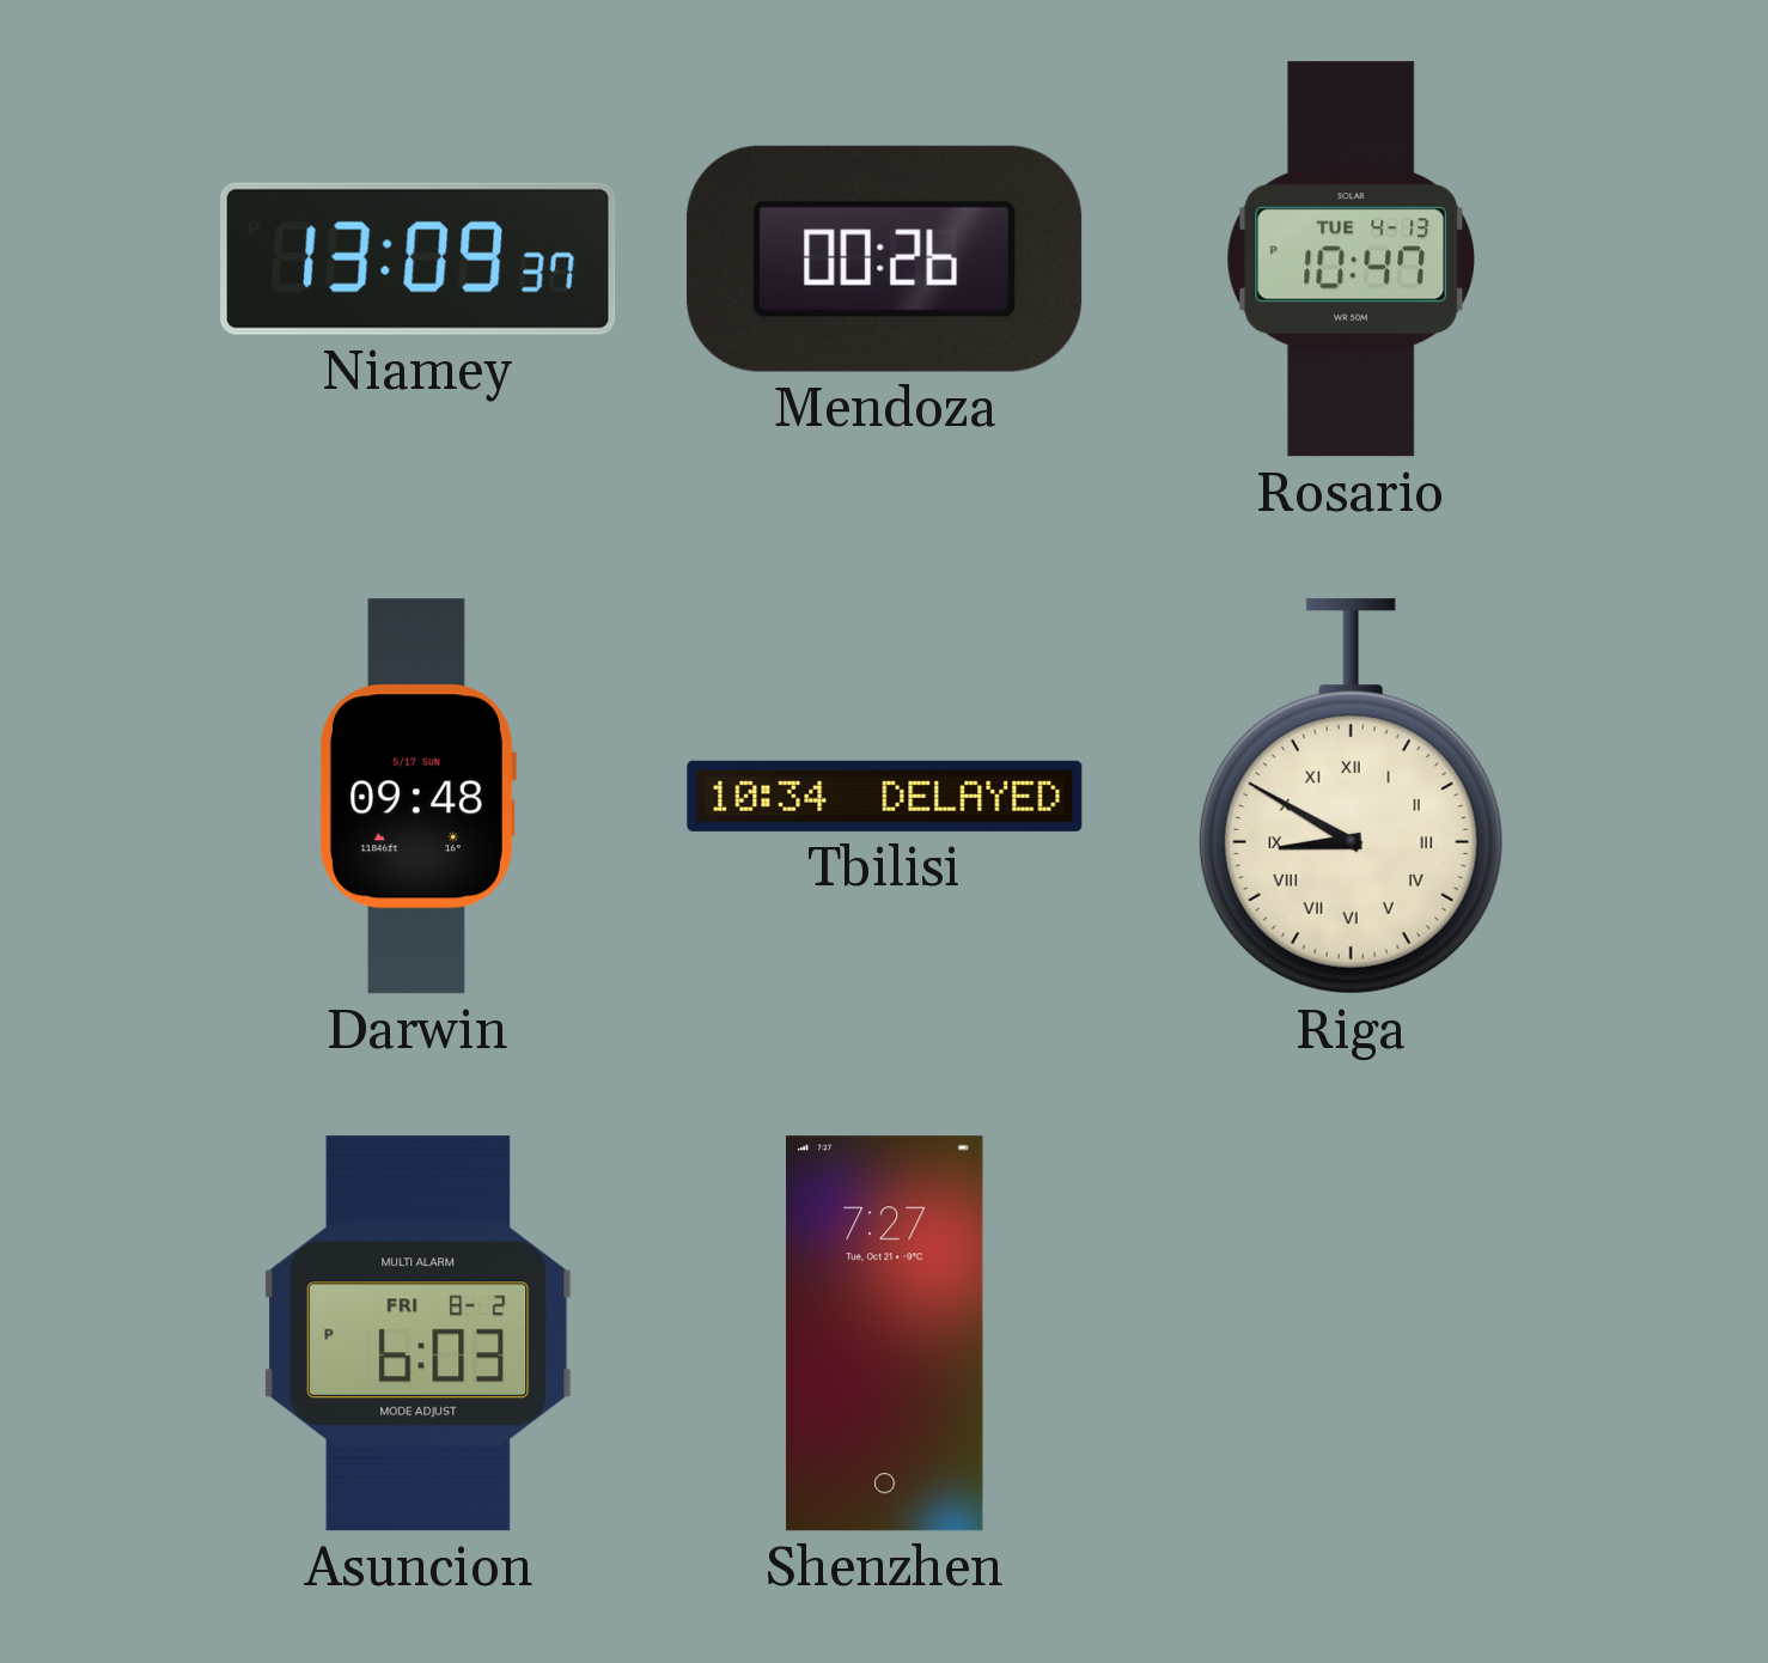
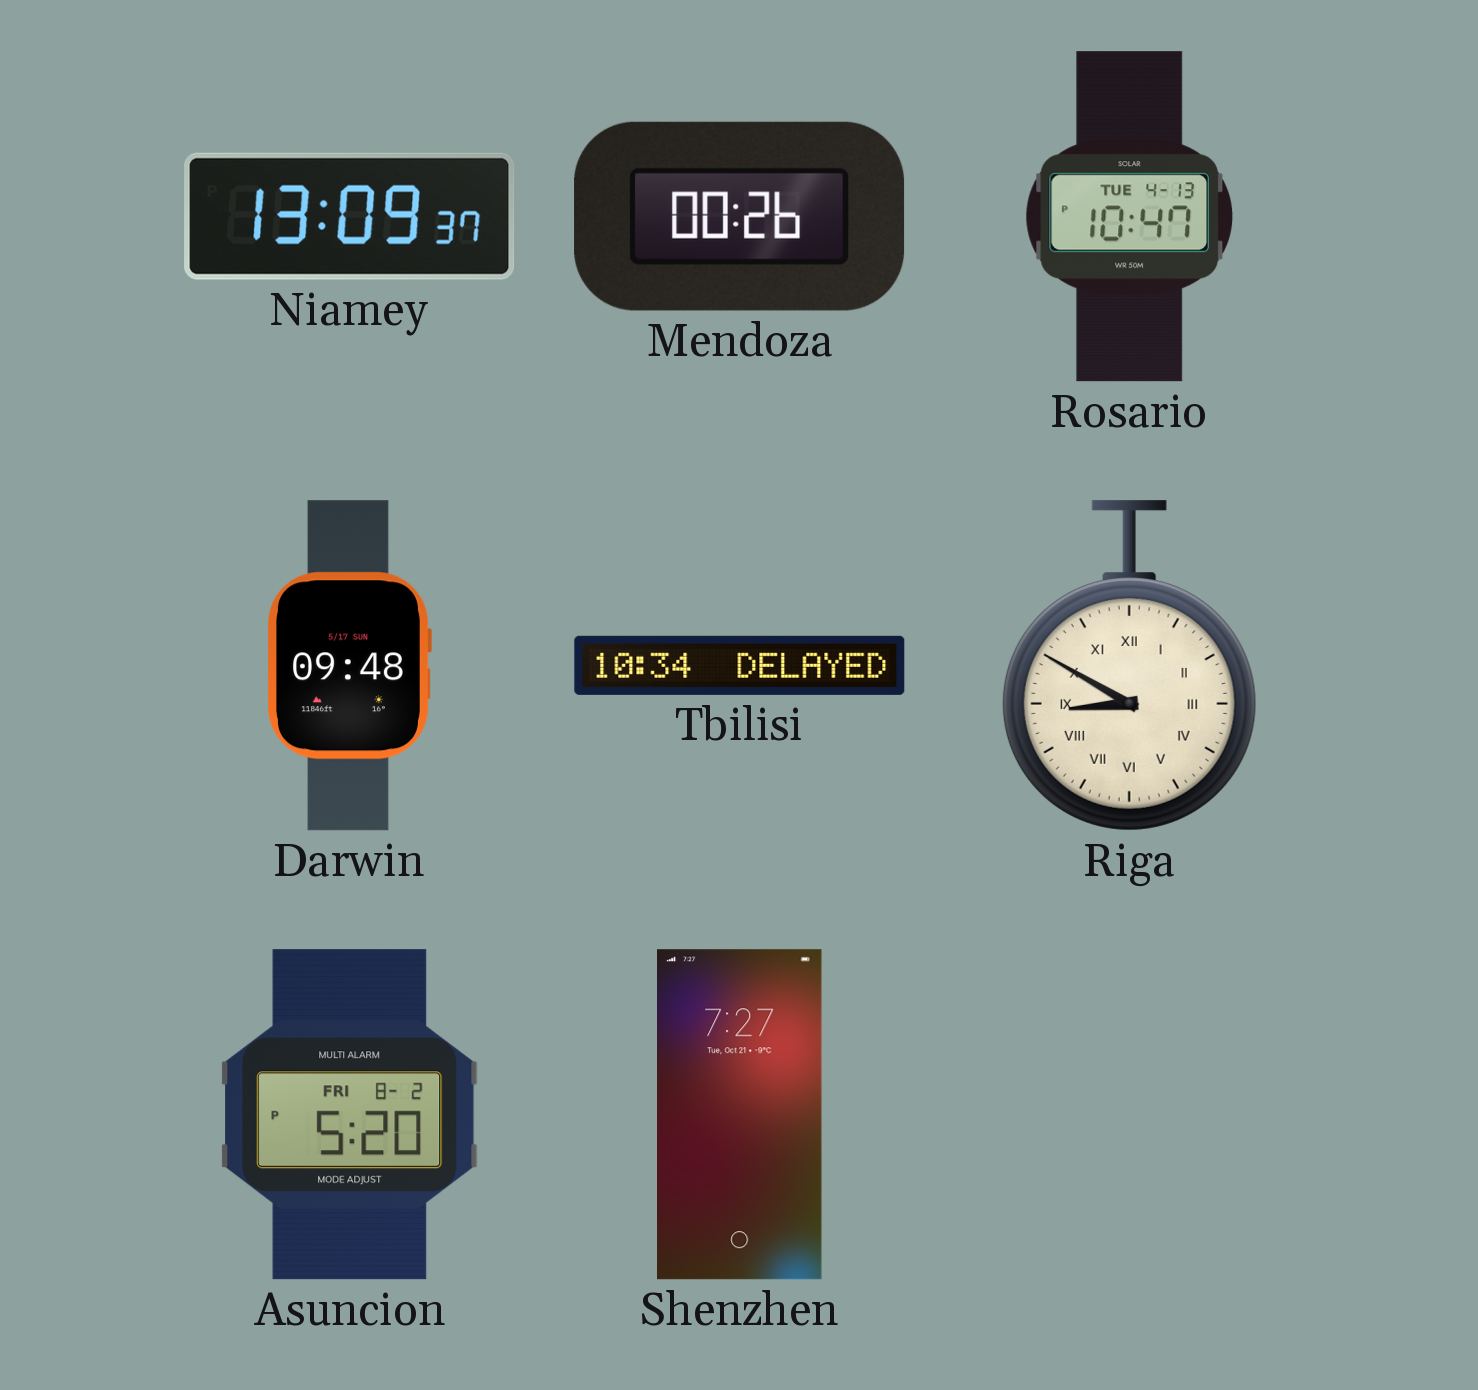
Asuncion: 6:03 -> 5:20
